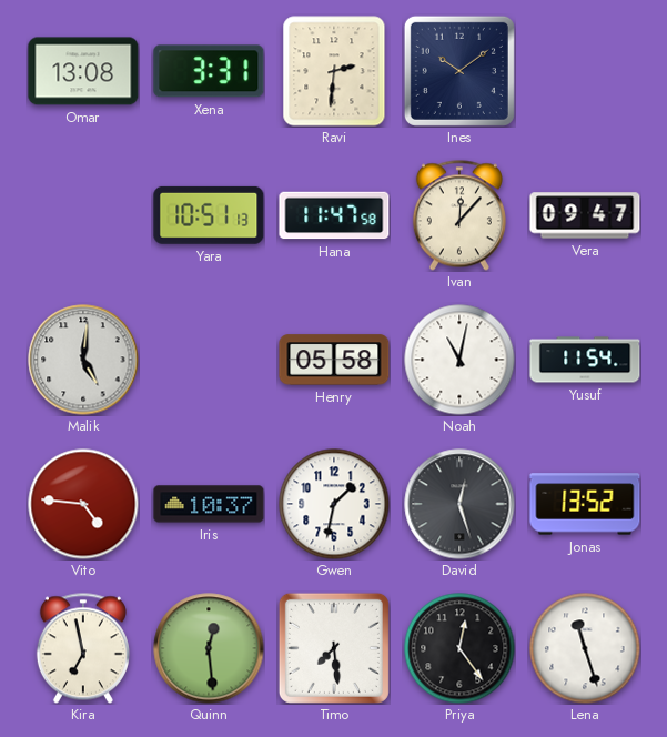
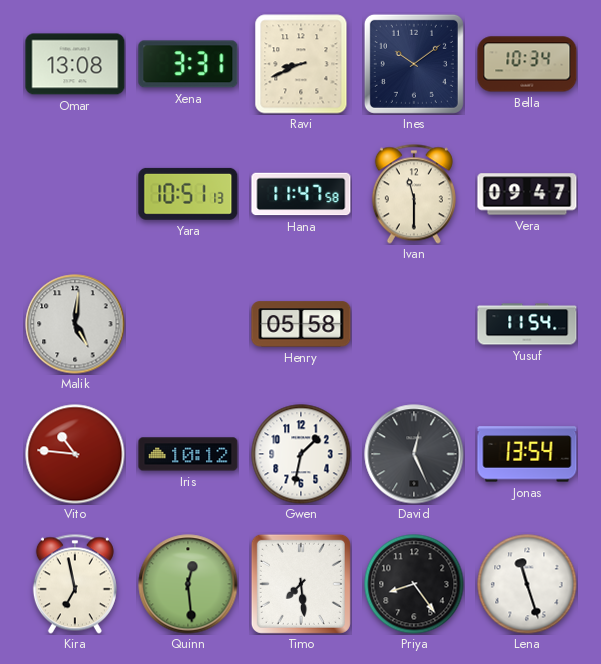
Ravi: 2:31 -> 8:41
Bella: none -> 10:34
Ivan: 12:07 -> 11:30
Noah: 11:02 -> none
Vito: 4:46 -> 10:46
Iris: 10:37 -> 10:12
David: 12:27 -> 12:26
Jonas: 13:52 -> 13:54
Priya: 12:24 -> 8:24
